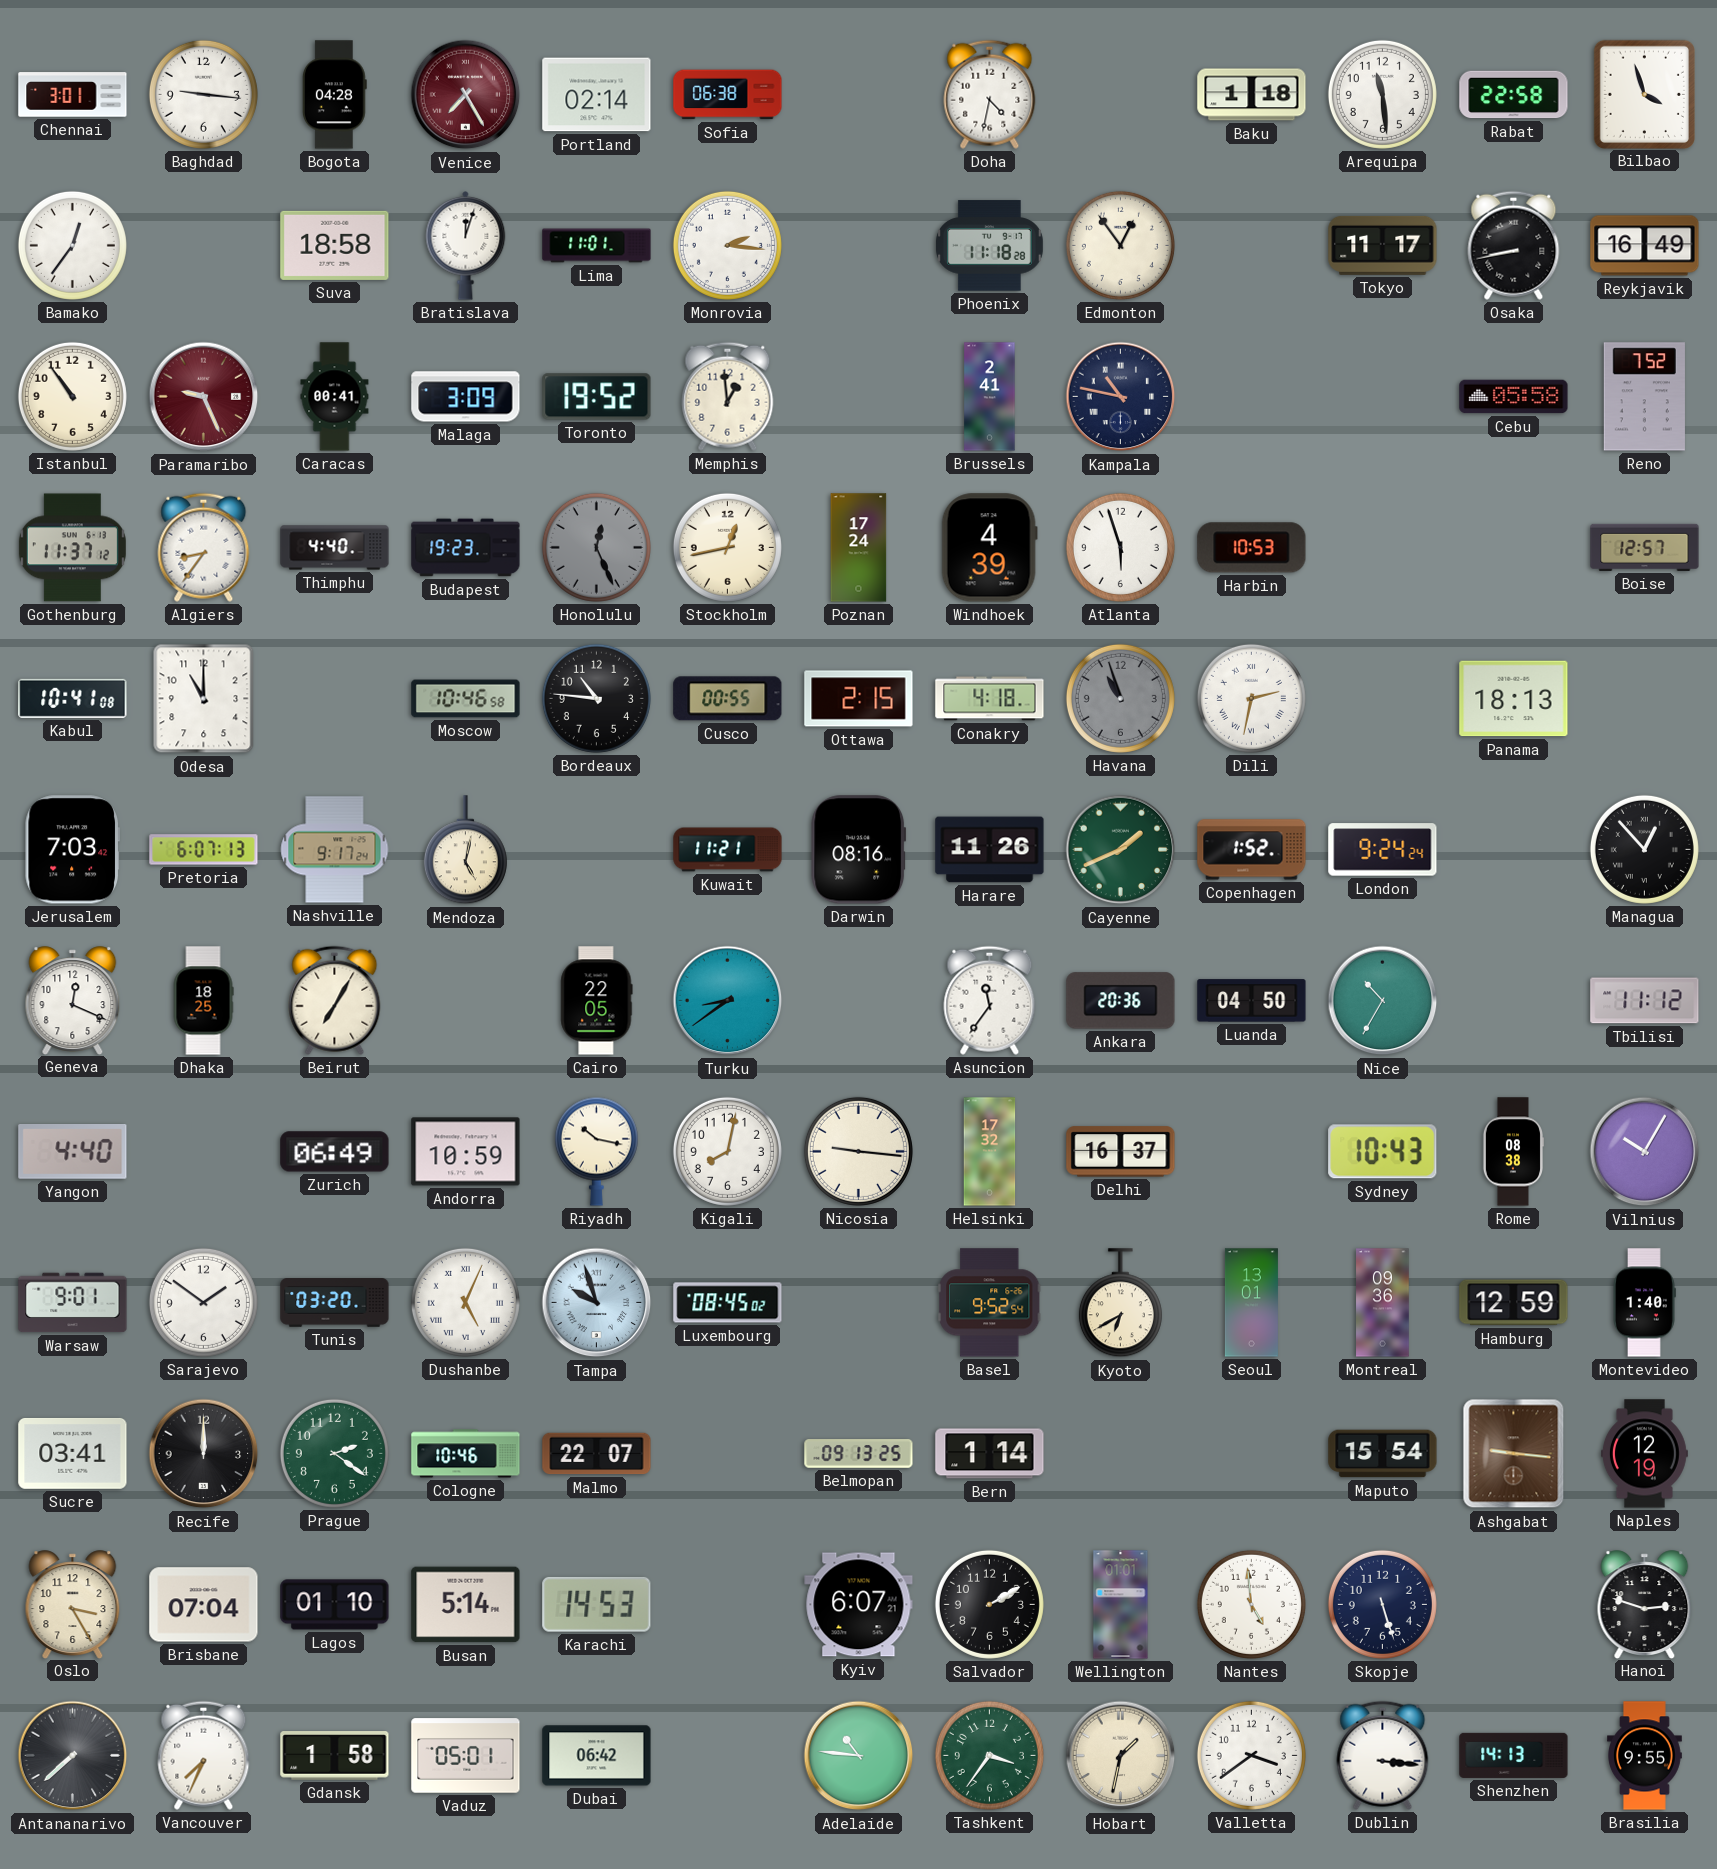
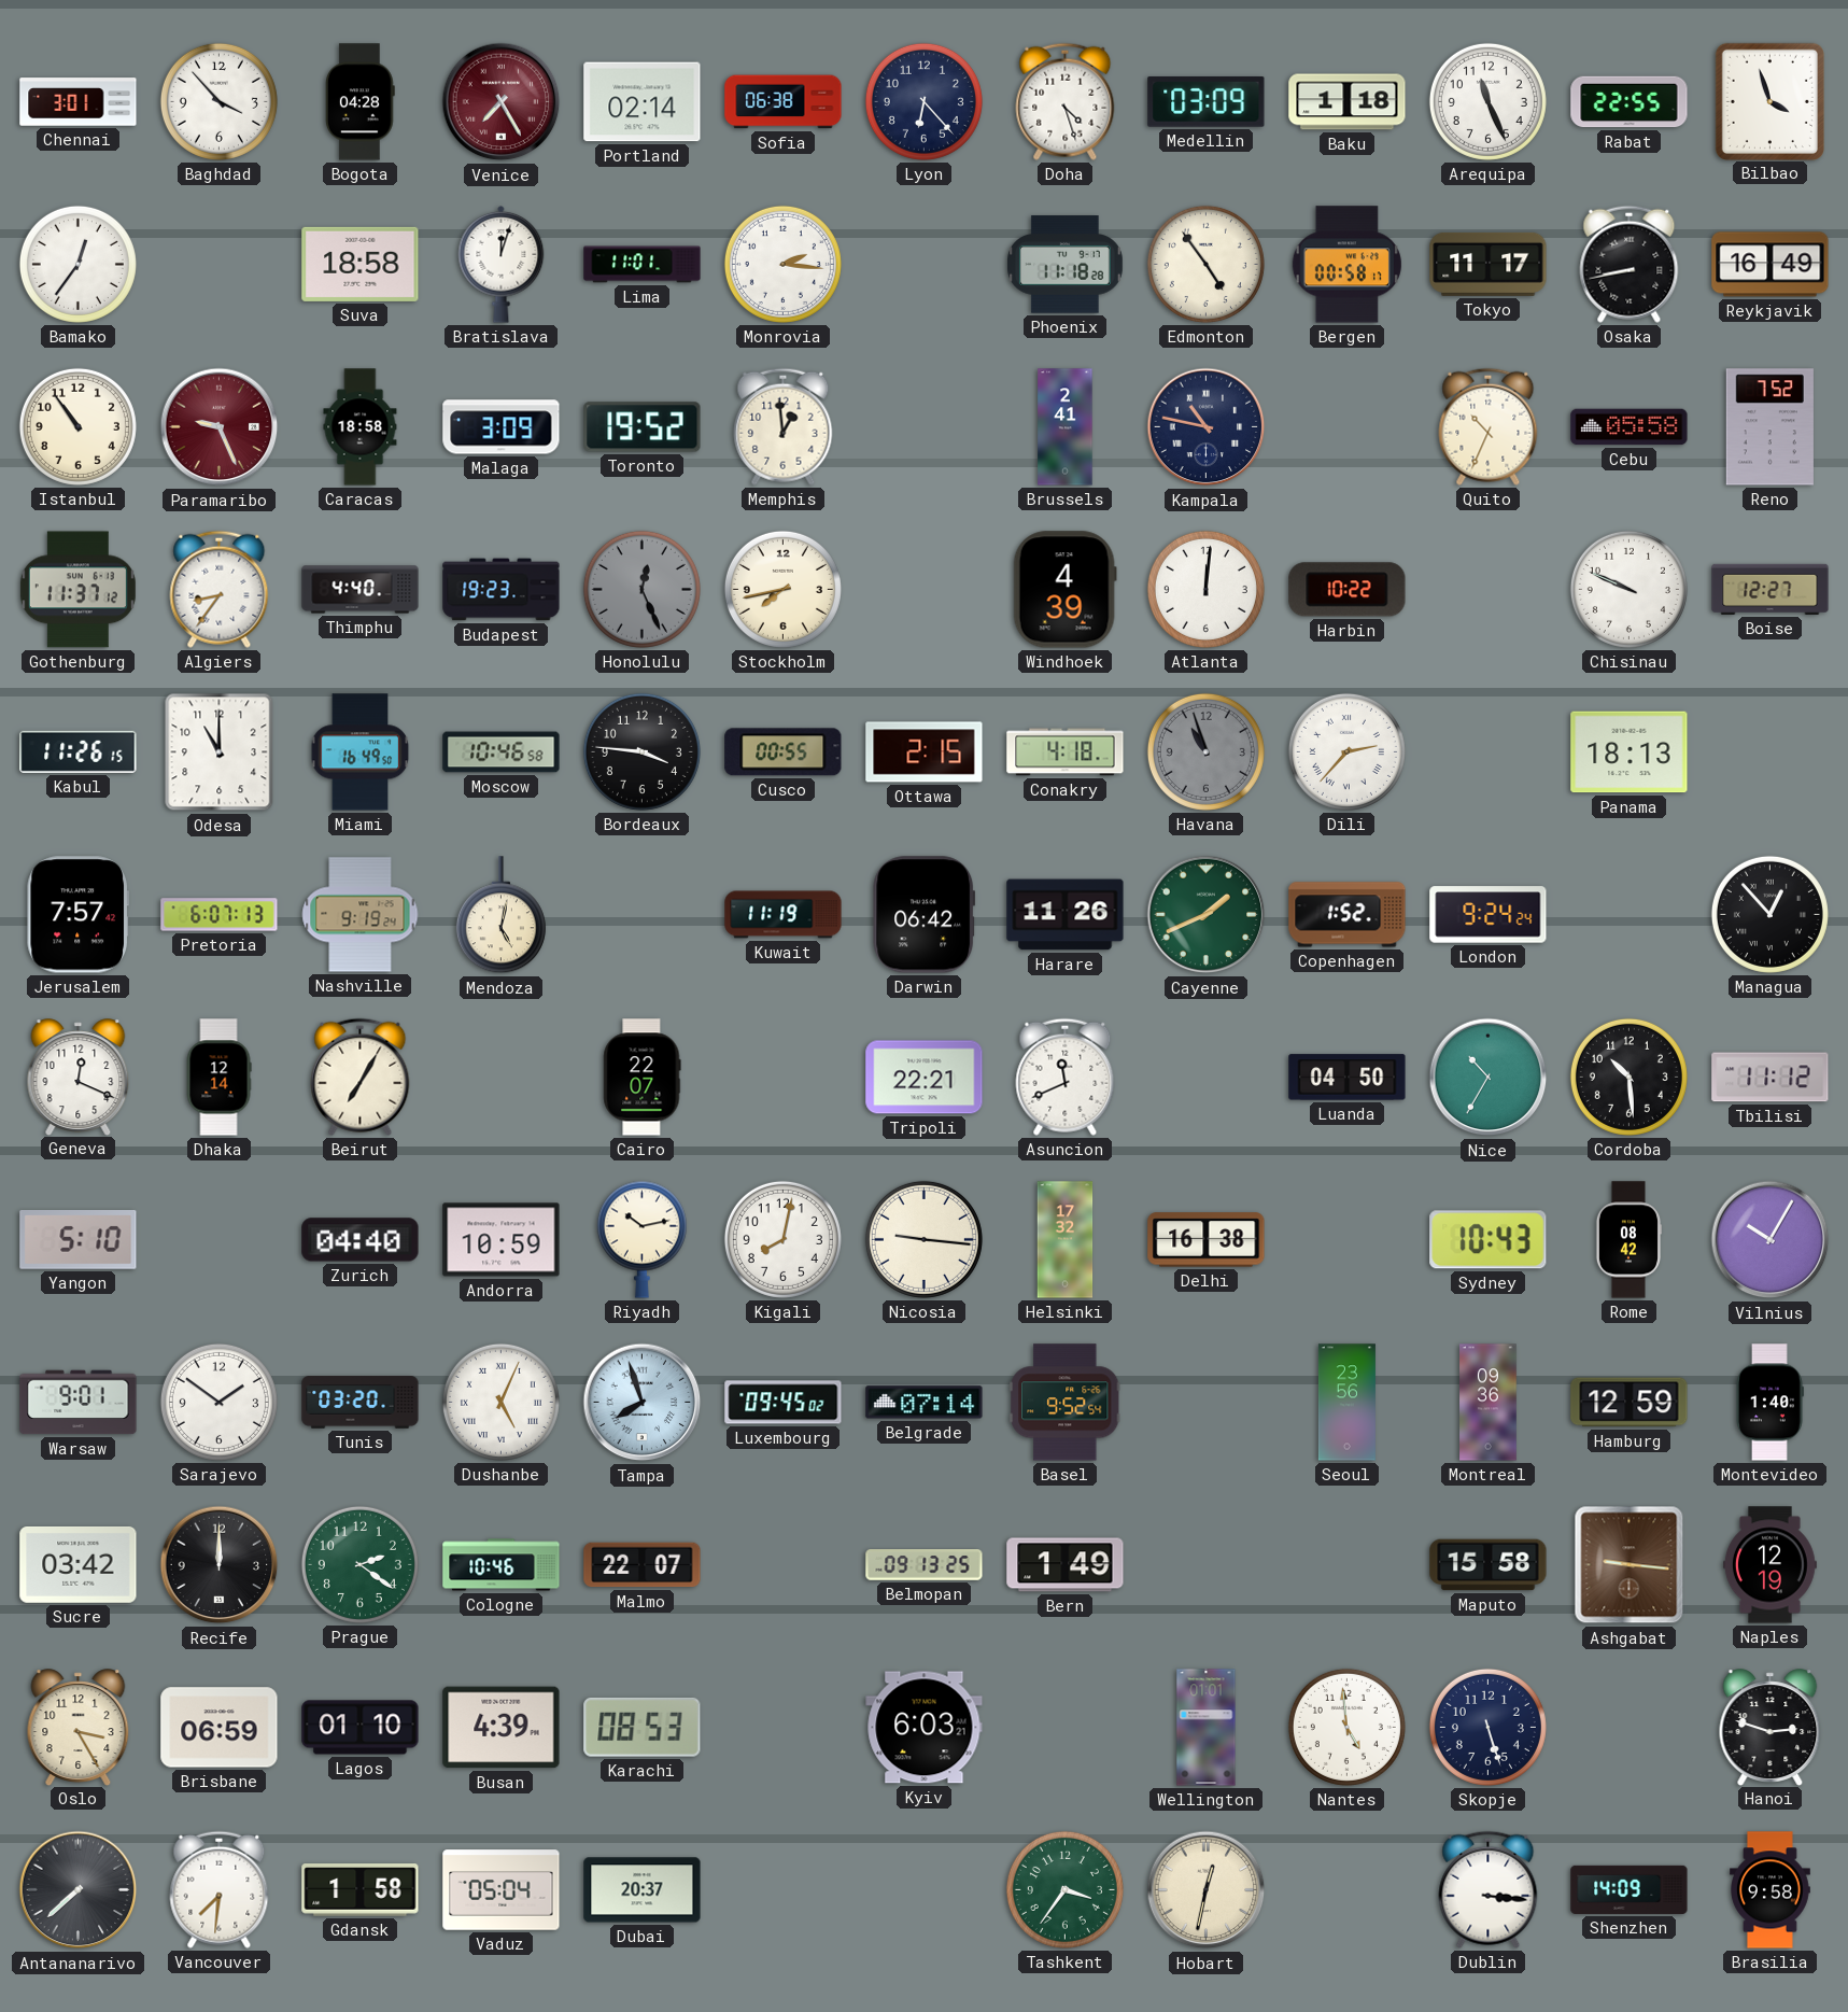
Baghdad: 9:16 -> 3:53
Lyon: none -> 6:23
Doha: 4:32 -> 4:27
Medellin: none -> 03:09
Arequipa: 11:29 -> 11:26
Rabat: 22:58 -> 22:55
Edmonton: 12:54 -> 4:54
Bergen: none -> 00:58
Caracas: 00:41 -> 18:58
Quito: none -> 10:34
Stockholm: 12:43 -> 7:43
Poznan: 17:24 -> none
Atlanta: 5:57 -> 12:01
Harbin: 10:53 -> 10:22
Chisinau: none -> 9:49
Boise: 12:57 -> 12:27
Kabul: 10:41 -> 11:26
Miami: none -> 16:49
Bordeaux: 10:46 -> 3:46
Dili: 2:32 -> 2:37
Jerusalem: 7:03 -> 7:57
Nashville: 9:17 -> 9:19
Kuwait: 11:21 -> 11:19
Darwin: 08:16 -> 06:42
Dhaka: 18:25 -> 12:14
Cairo: 22:05 -> 22:07
Turku: 8:39 -> none
Tripoli: none -> 22:21
Asuncion: 11:36 -> 11:41
Ankara: 20:36 -> none
Cordoba: none -> 10:29
Yangon: 4:40 -> 5:10
Zurich: 06:49 -> 04:40
Riyadh: 10:17 -> 10:13
Delhi: 16:37 -> 16:38
Rome: 08:38 -> 08:42
Tampa: 9:57 -> 7:57
Luxembourg: 08:45 -> 09:45
Belgrade: none -> 07:14
Kyoto: 6:40 -> none
Seoul: 13:01 -> 23:56
Sucre: 03:41 -> 03:42
Bern: 1:14 -> 1:49
Maputo: 15:54 -> 15:58
Brisbane: 07:04 -> 06:59
Busan: 5:14 -> 4:39
Karachi: 14:53 -> 08:53
Kyiv: 6:07 -> 6:03
Salvador: 2:10 -> none
Vancouver: 7:34 -> 7:31
Vaduz: 05:01 -> 05:04
Dubai: 06:42 -> 20:37
Adelaide: 10:46 -> none
Hobart: 1:32 -> 12:32
Valletta: 3:39 -> none
Shenzhen: 14:13 -> 14:09
Brasilia: 9:55 -> 9:58
